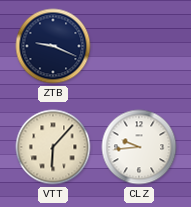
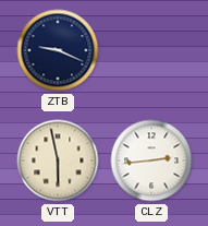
VTT: 6:07 -> 5:58
CLZ: 9:44 -> 2:44
